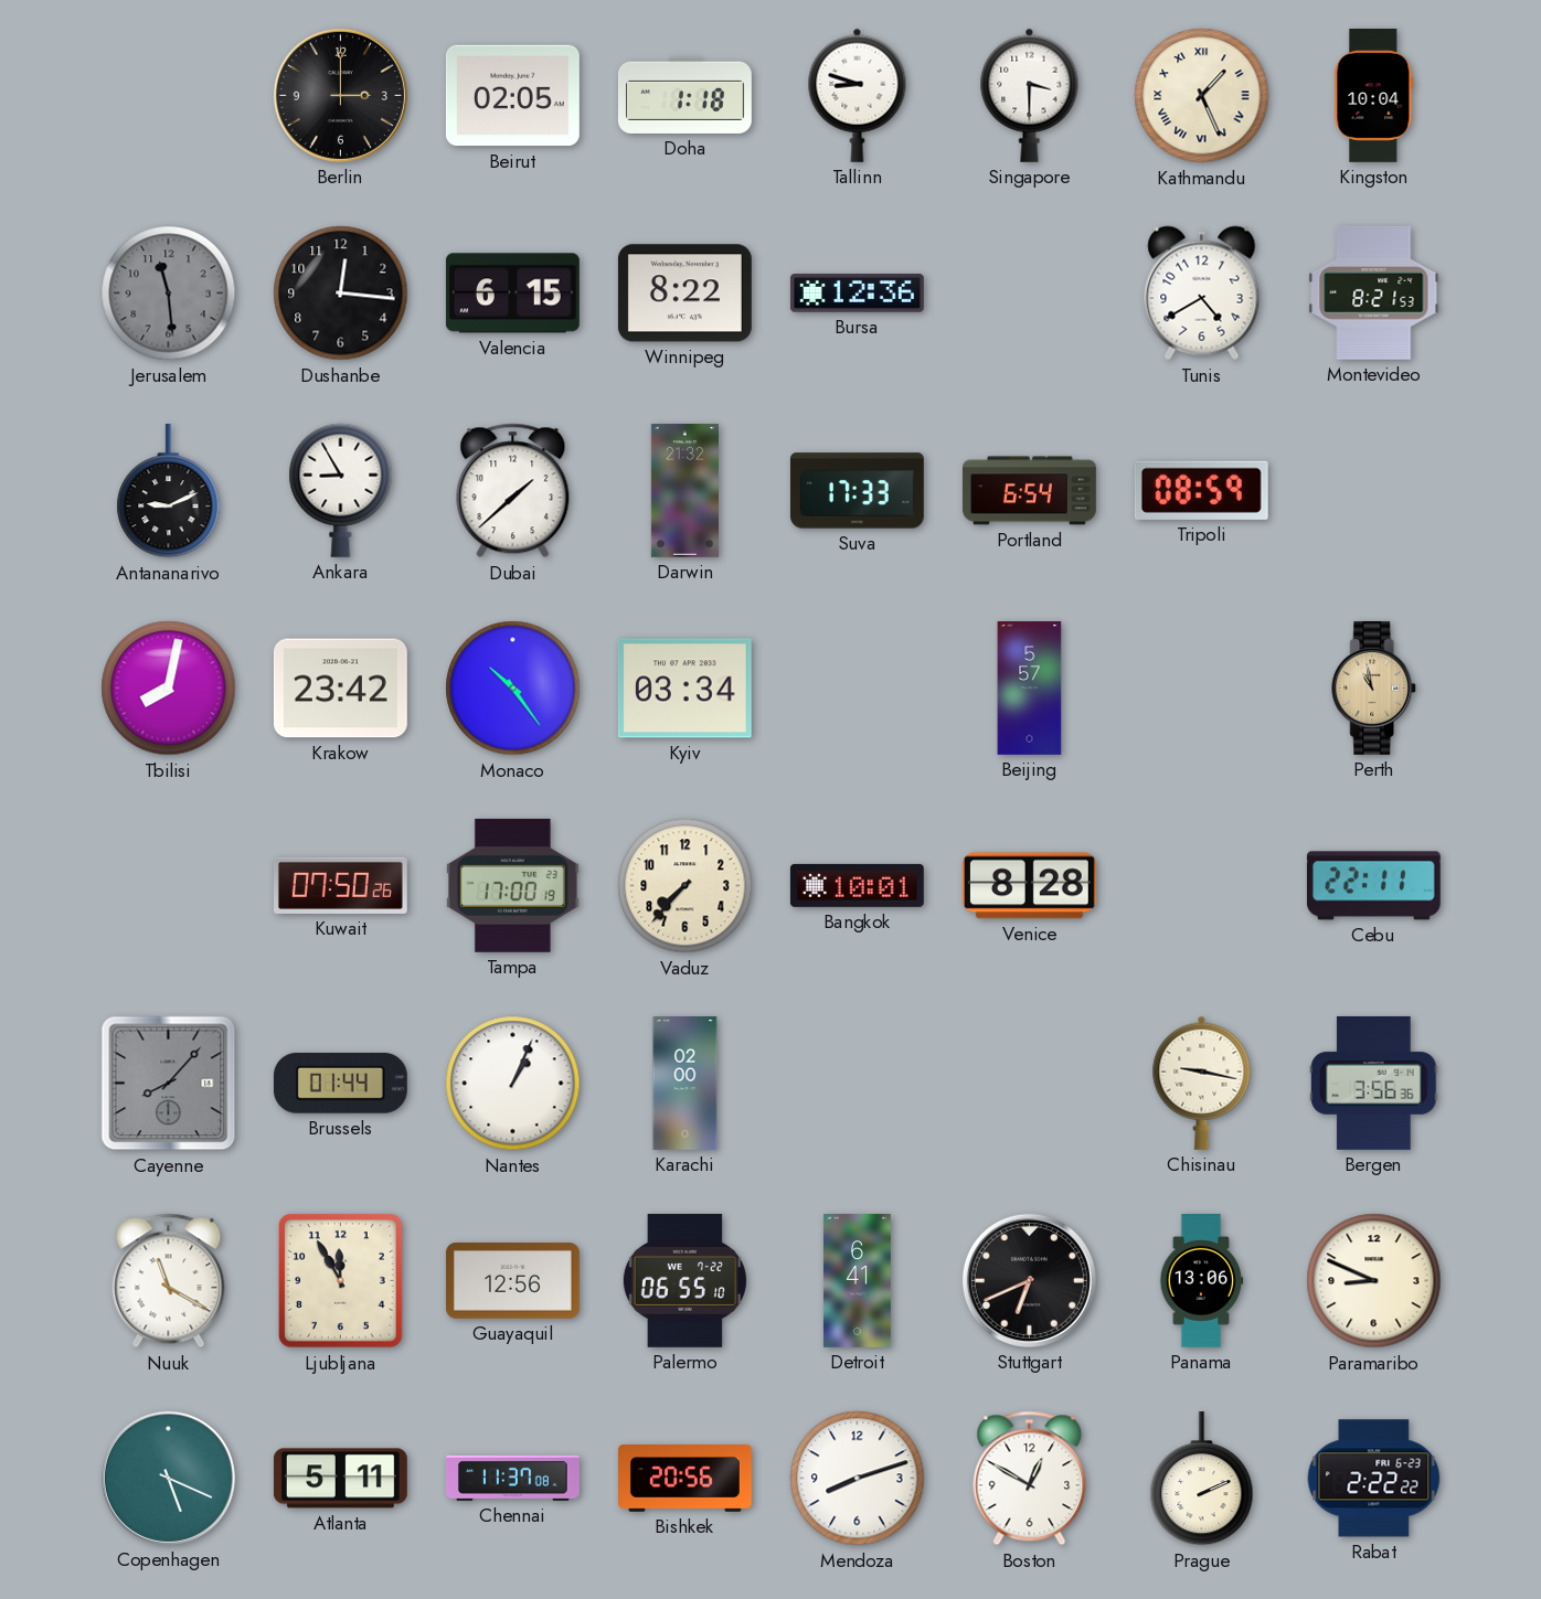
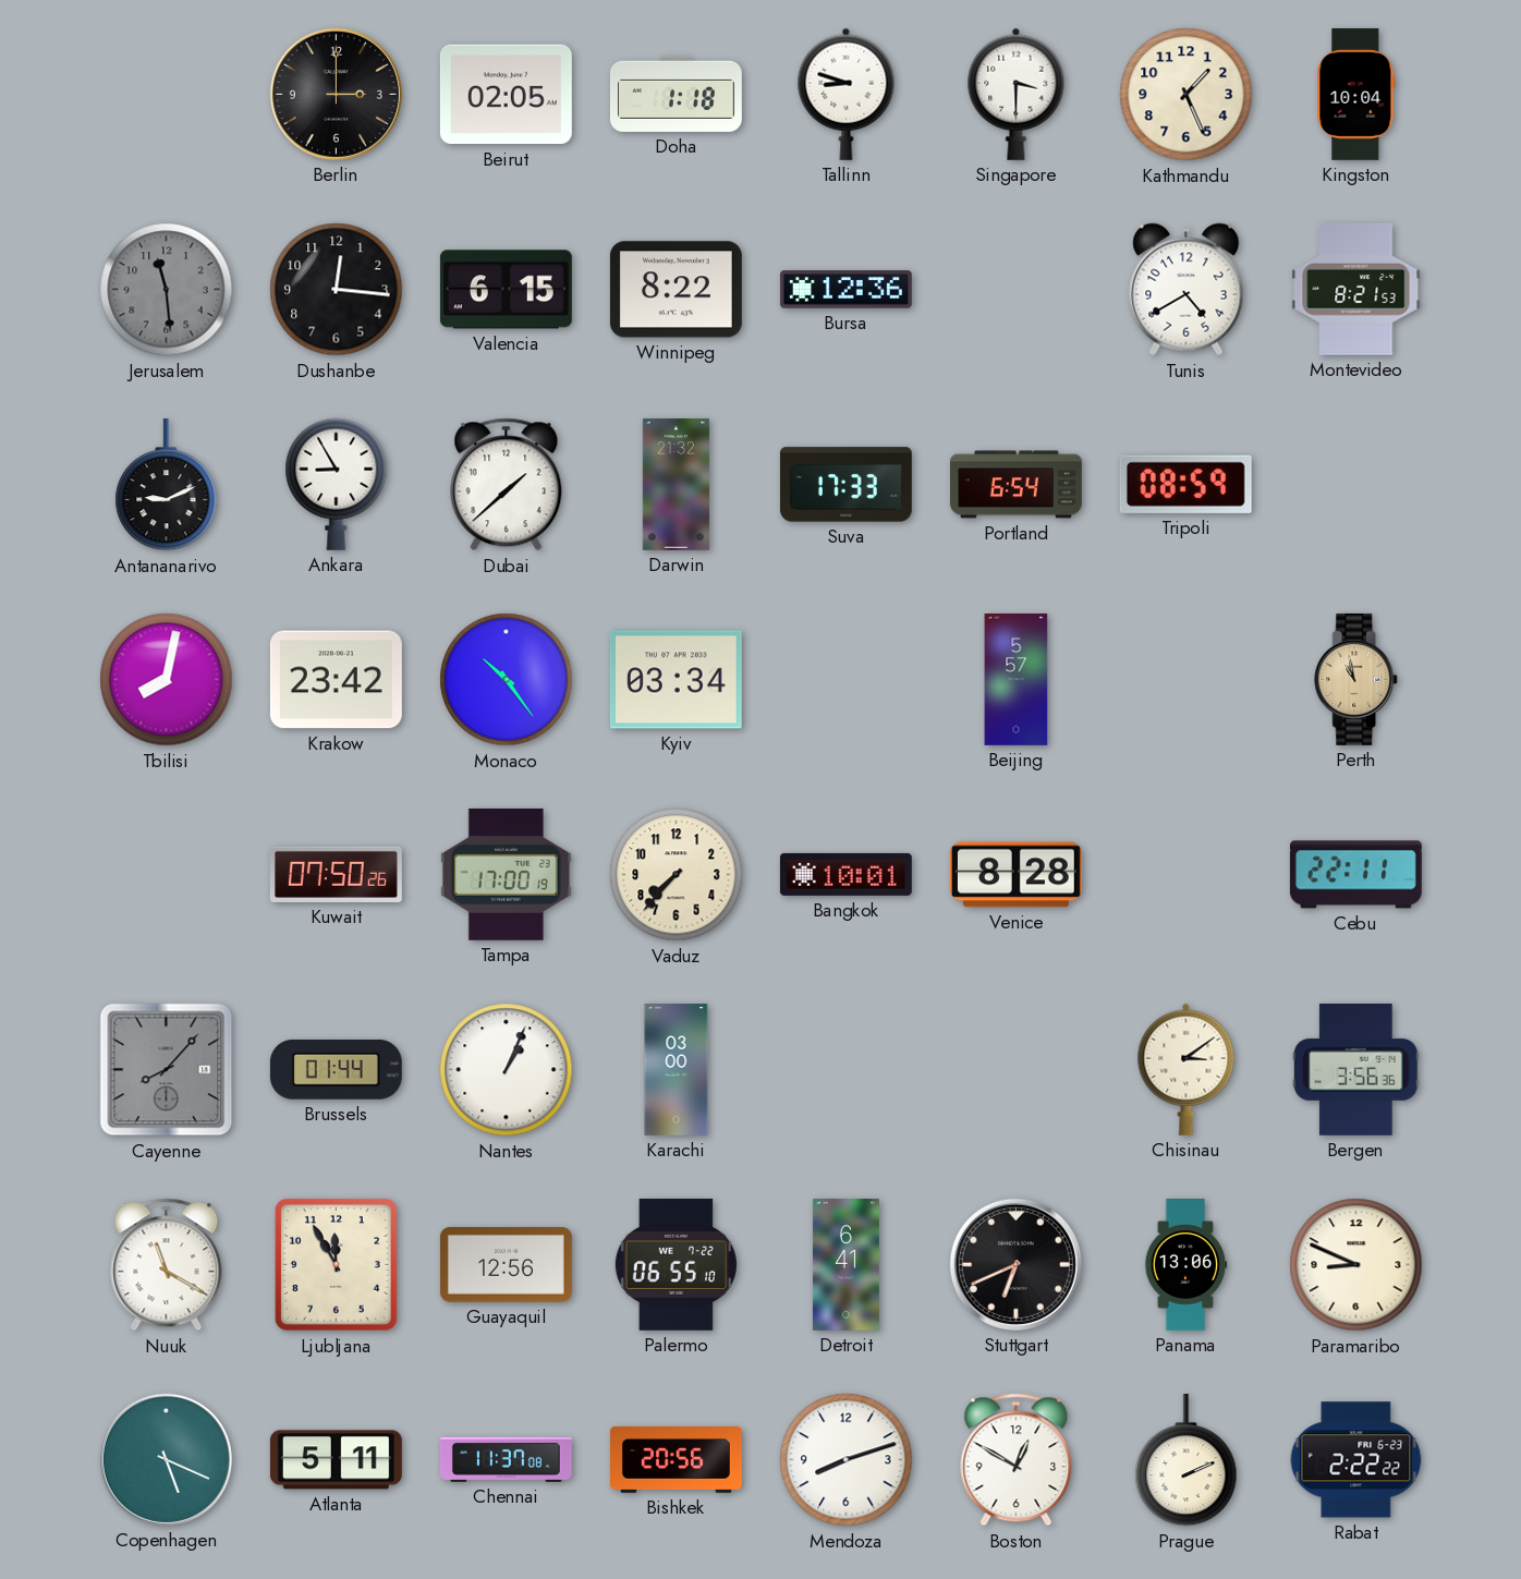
Kathmandu numerals: Roman -> Arabic
Karachi: 02:00 -> 03:00
Chisinau: 9:17 -> 3:09
